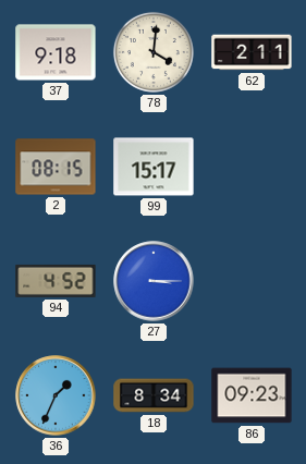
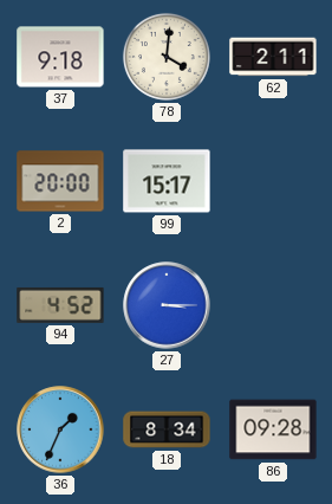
2: 08:15 -> 20:00
86: 09:23 -> 09:28
